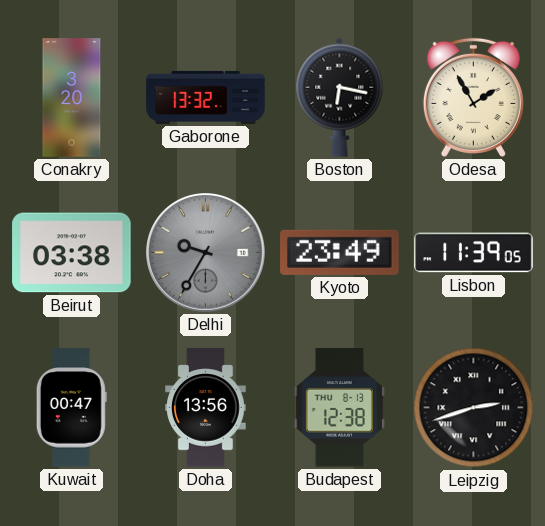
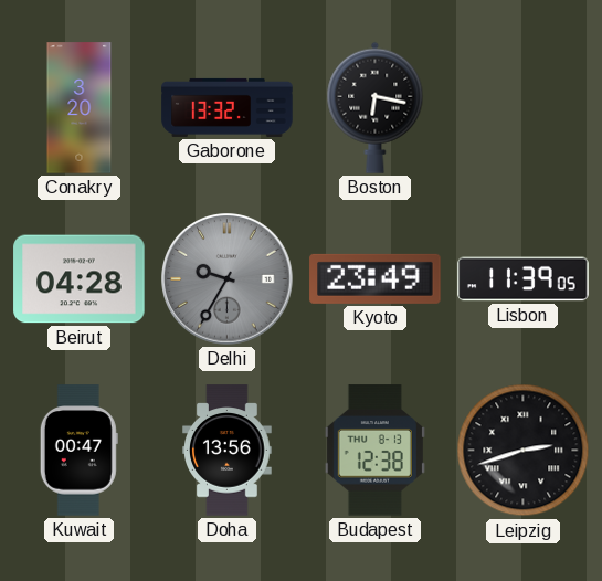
Odesa: 1:55 -> none
Beirut: 03:38 -> 04:28
